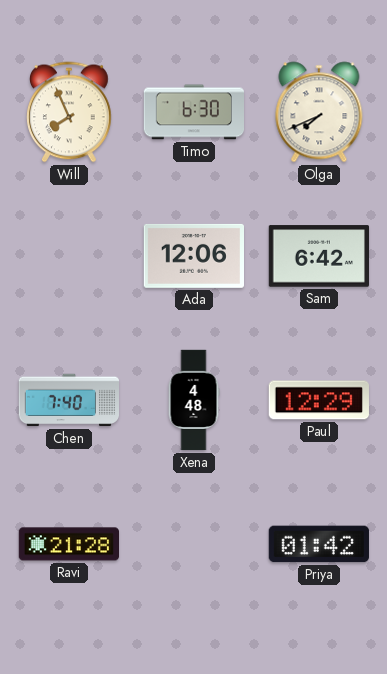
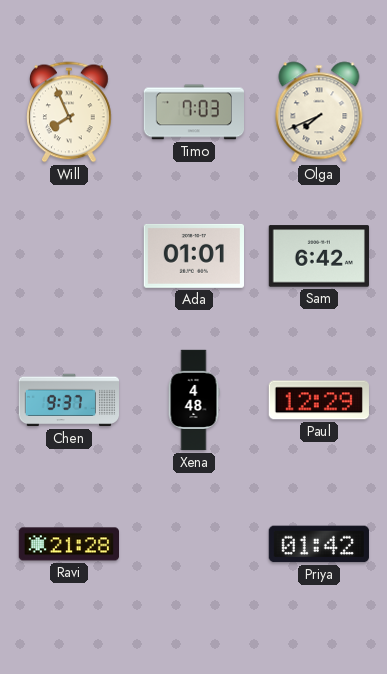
Timo: 6:30 -> 7:03
Ada: 12:06 -> 01:01
Chen: 7:40 -> 9:37
